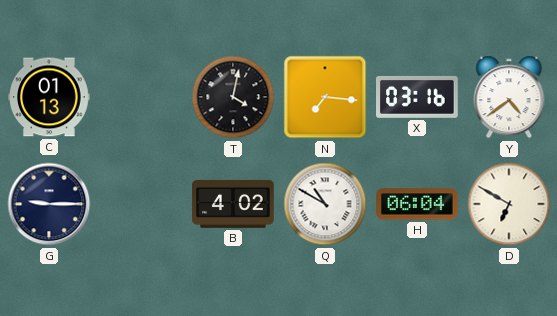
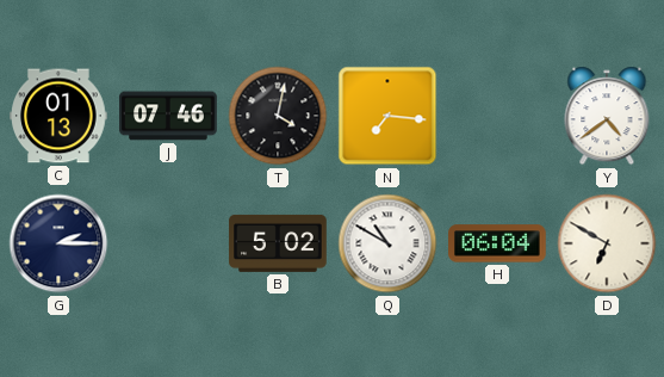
J: none -> 07:46
X: 03:16 -> none
G: 9:15 -> 2:15
B: 4:02 -> 5:02
